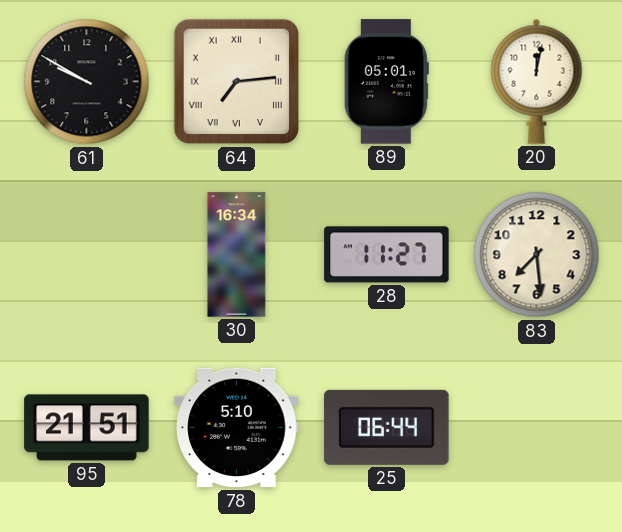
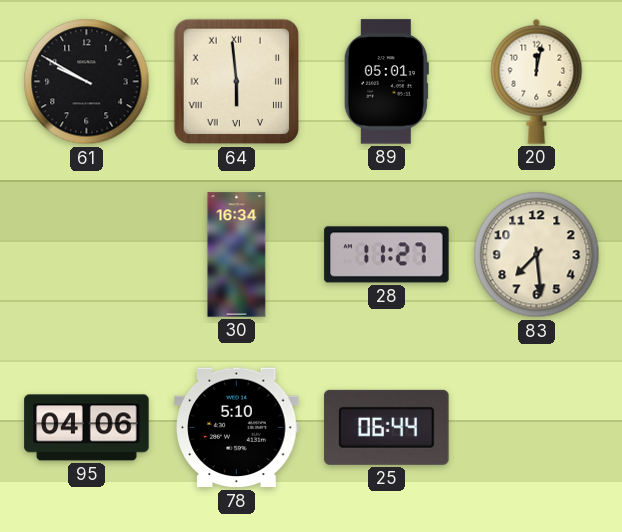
64: 7:14 -> 5:59
95: 21:51 -> 04:06
